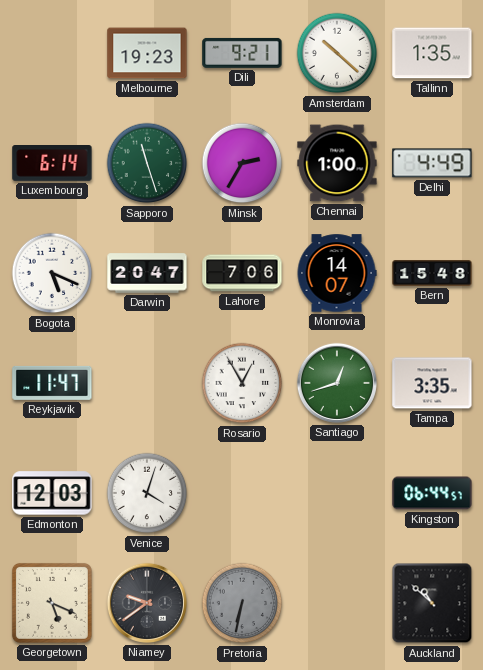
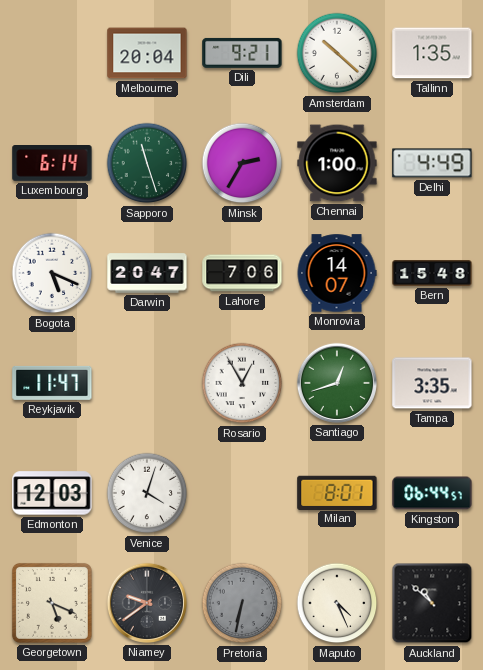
Melbourne: 19:23 -> 20:04
Milan: none -> 8:01
Maputo: none -> 4:26
